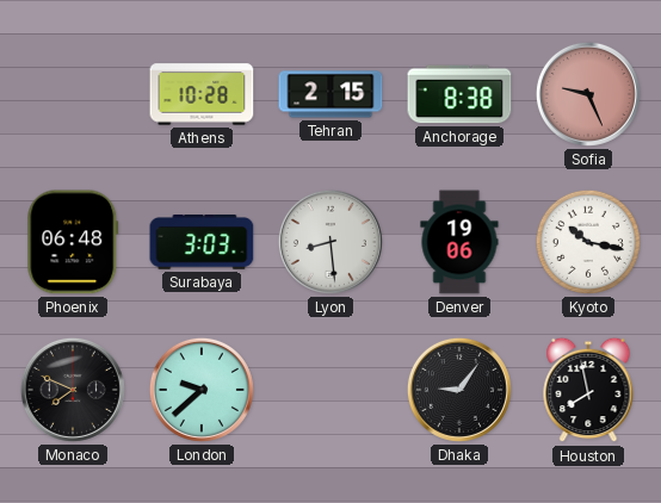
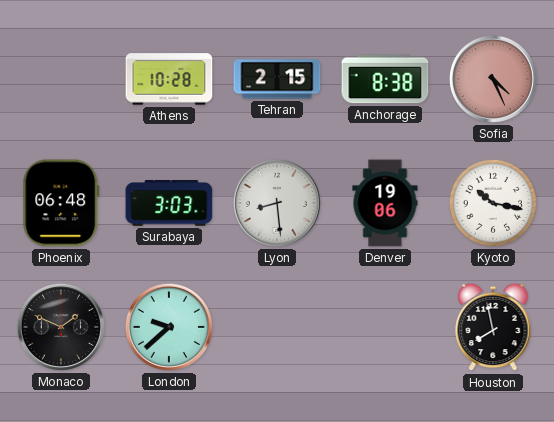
Sofia: 9:26 -> 4:26
Monaco: 7:49 -> 1:49
Dhaka: 9:06 -> none
